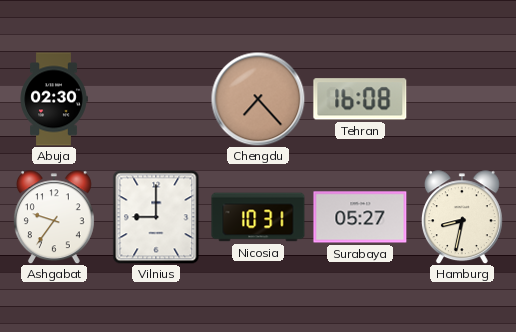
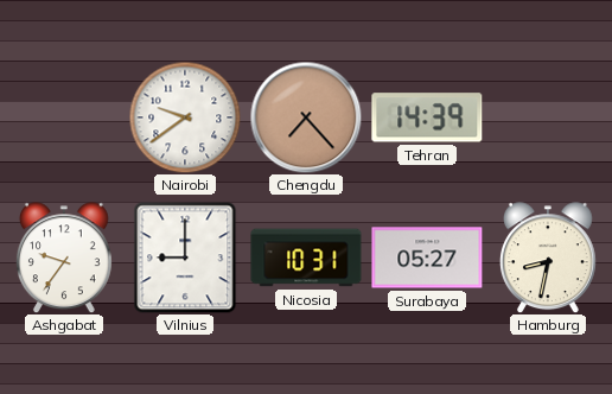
Abuja: 02:30 -> none
Nairobi: none -> 9:39
Tehran: 16:08 -> 14:39
